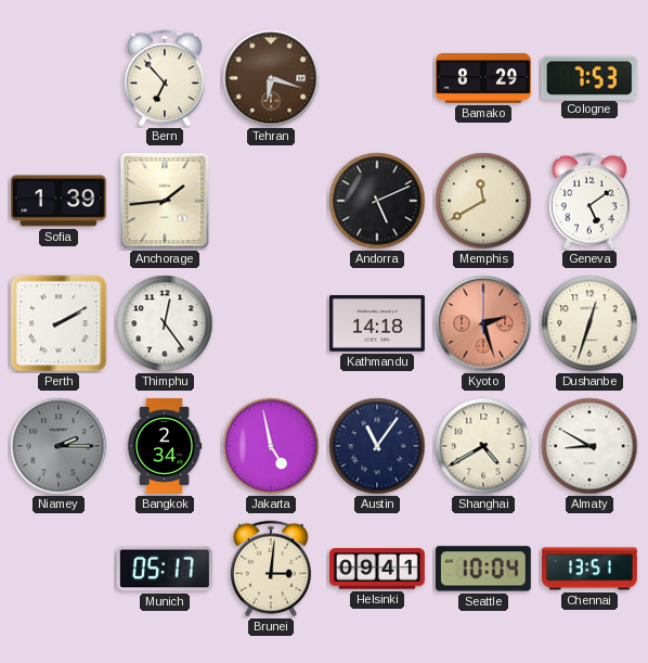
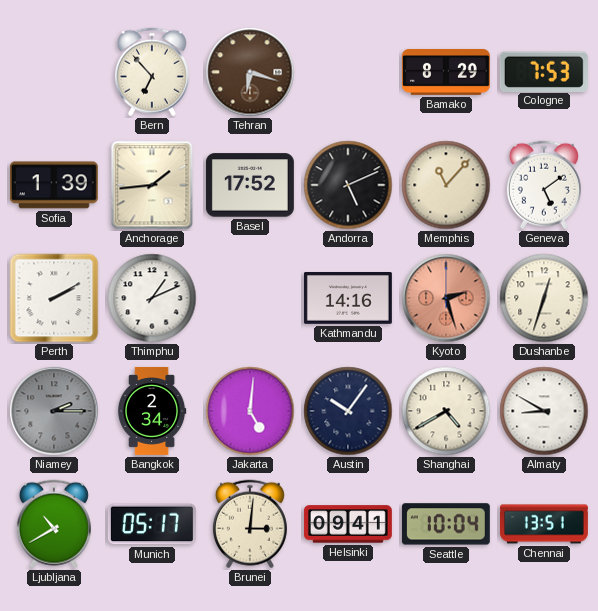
Basel: none -> 17:52
Memphis: 11:40 -> 11:07
Thimphu: 12:24 -> 1:11
Kathmandu: 14:18 -> 14:16
Jakarta: 4:58 -> 5:01
Austin: 11:06 -> 10:06
Ljubljana: none -> 10:40
